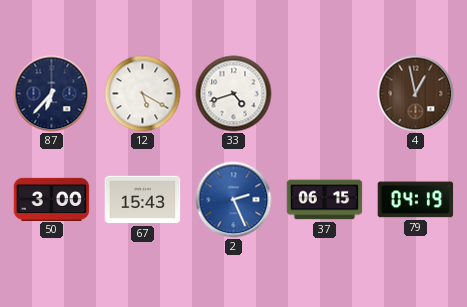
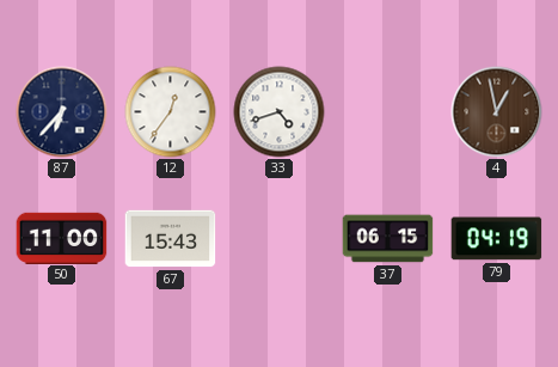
12: 5:20 -> 12:36
50: 3:00 -> 11:00
2: 2:26 -> none
